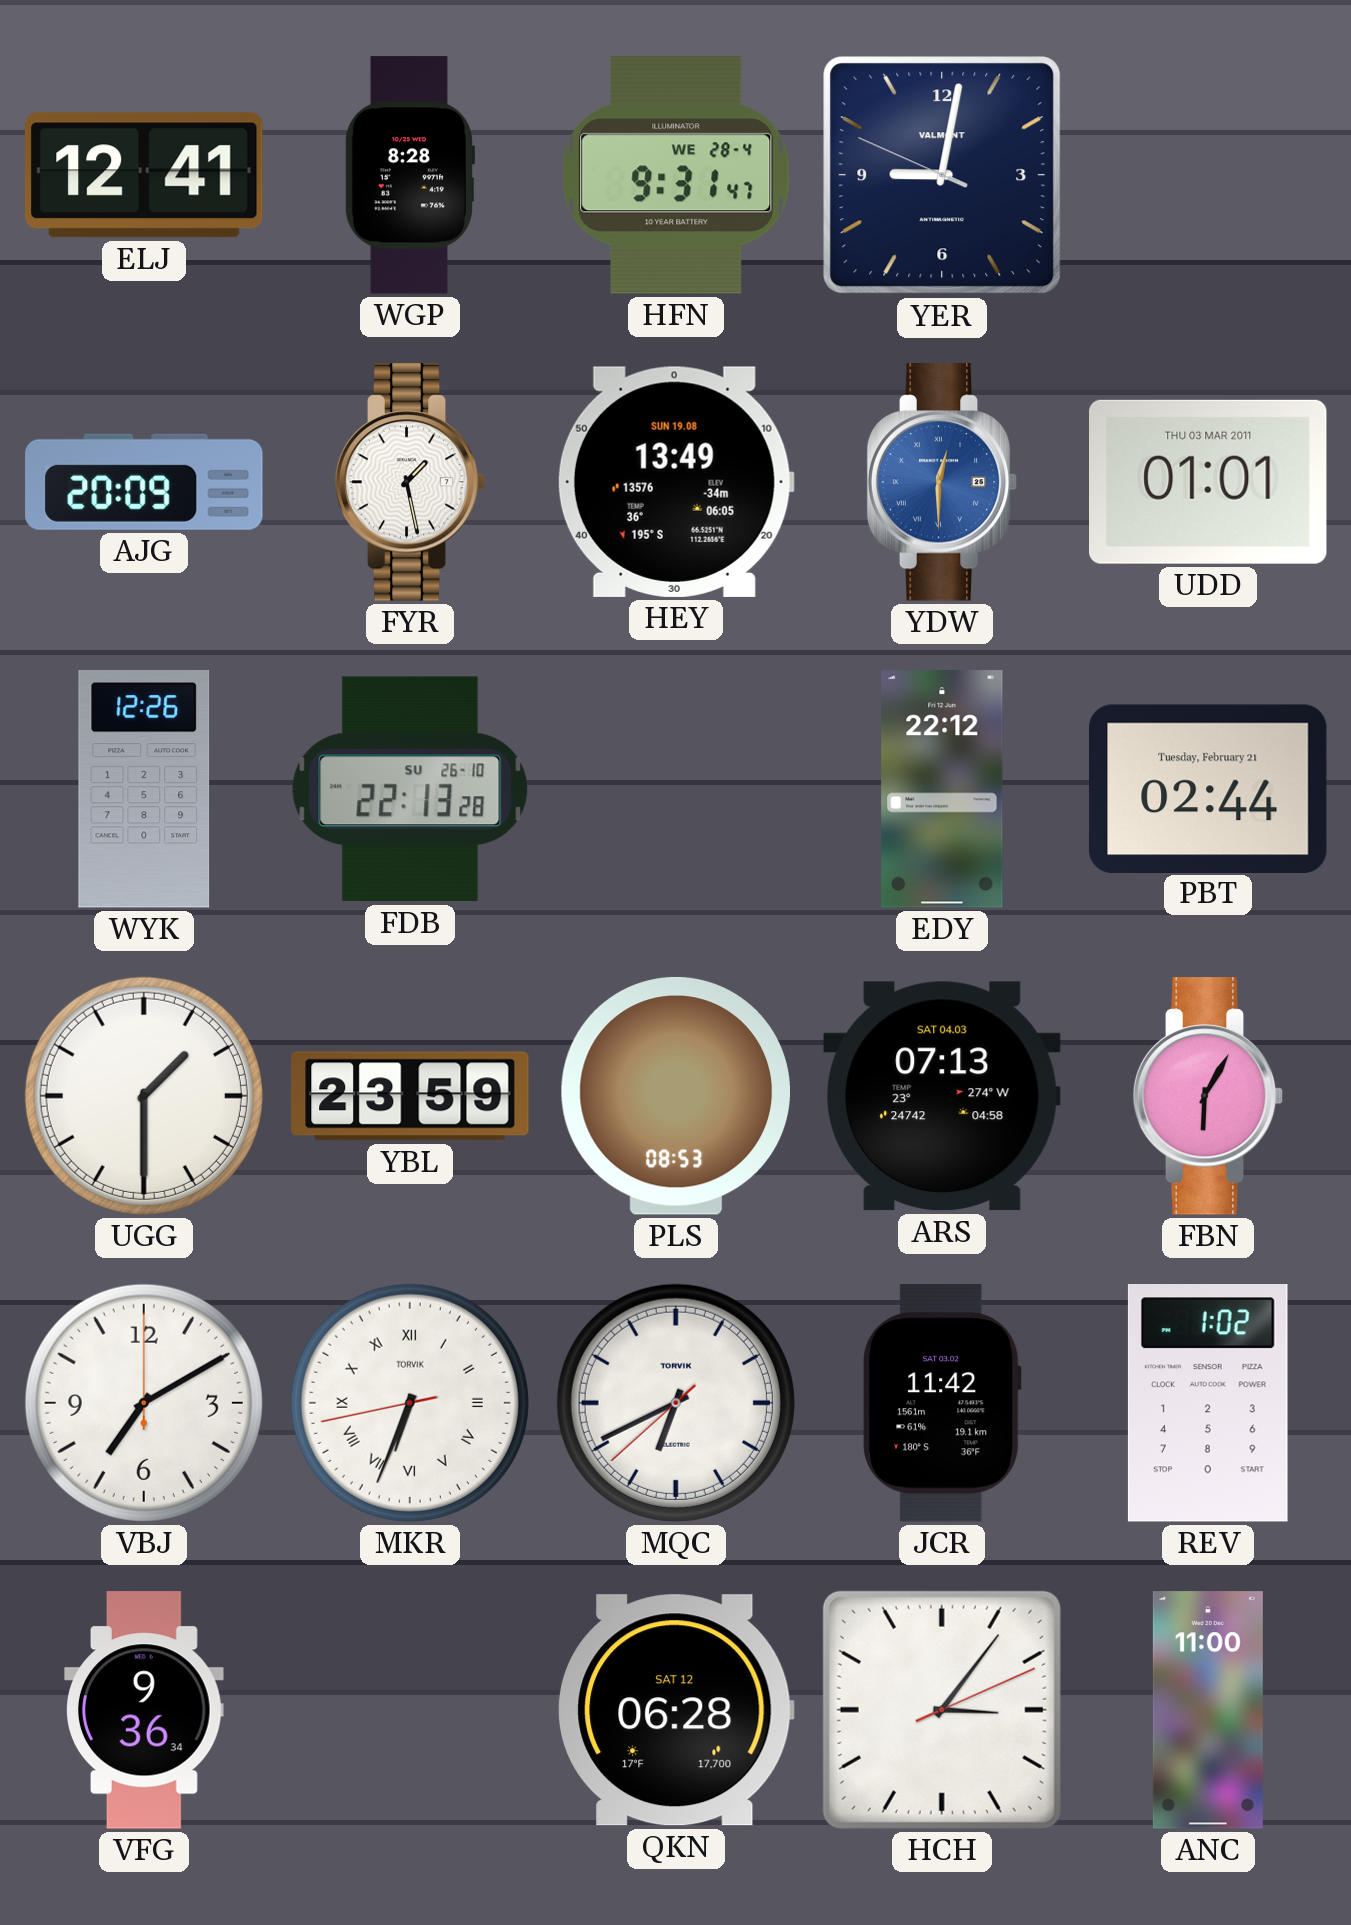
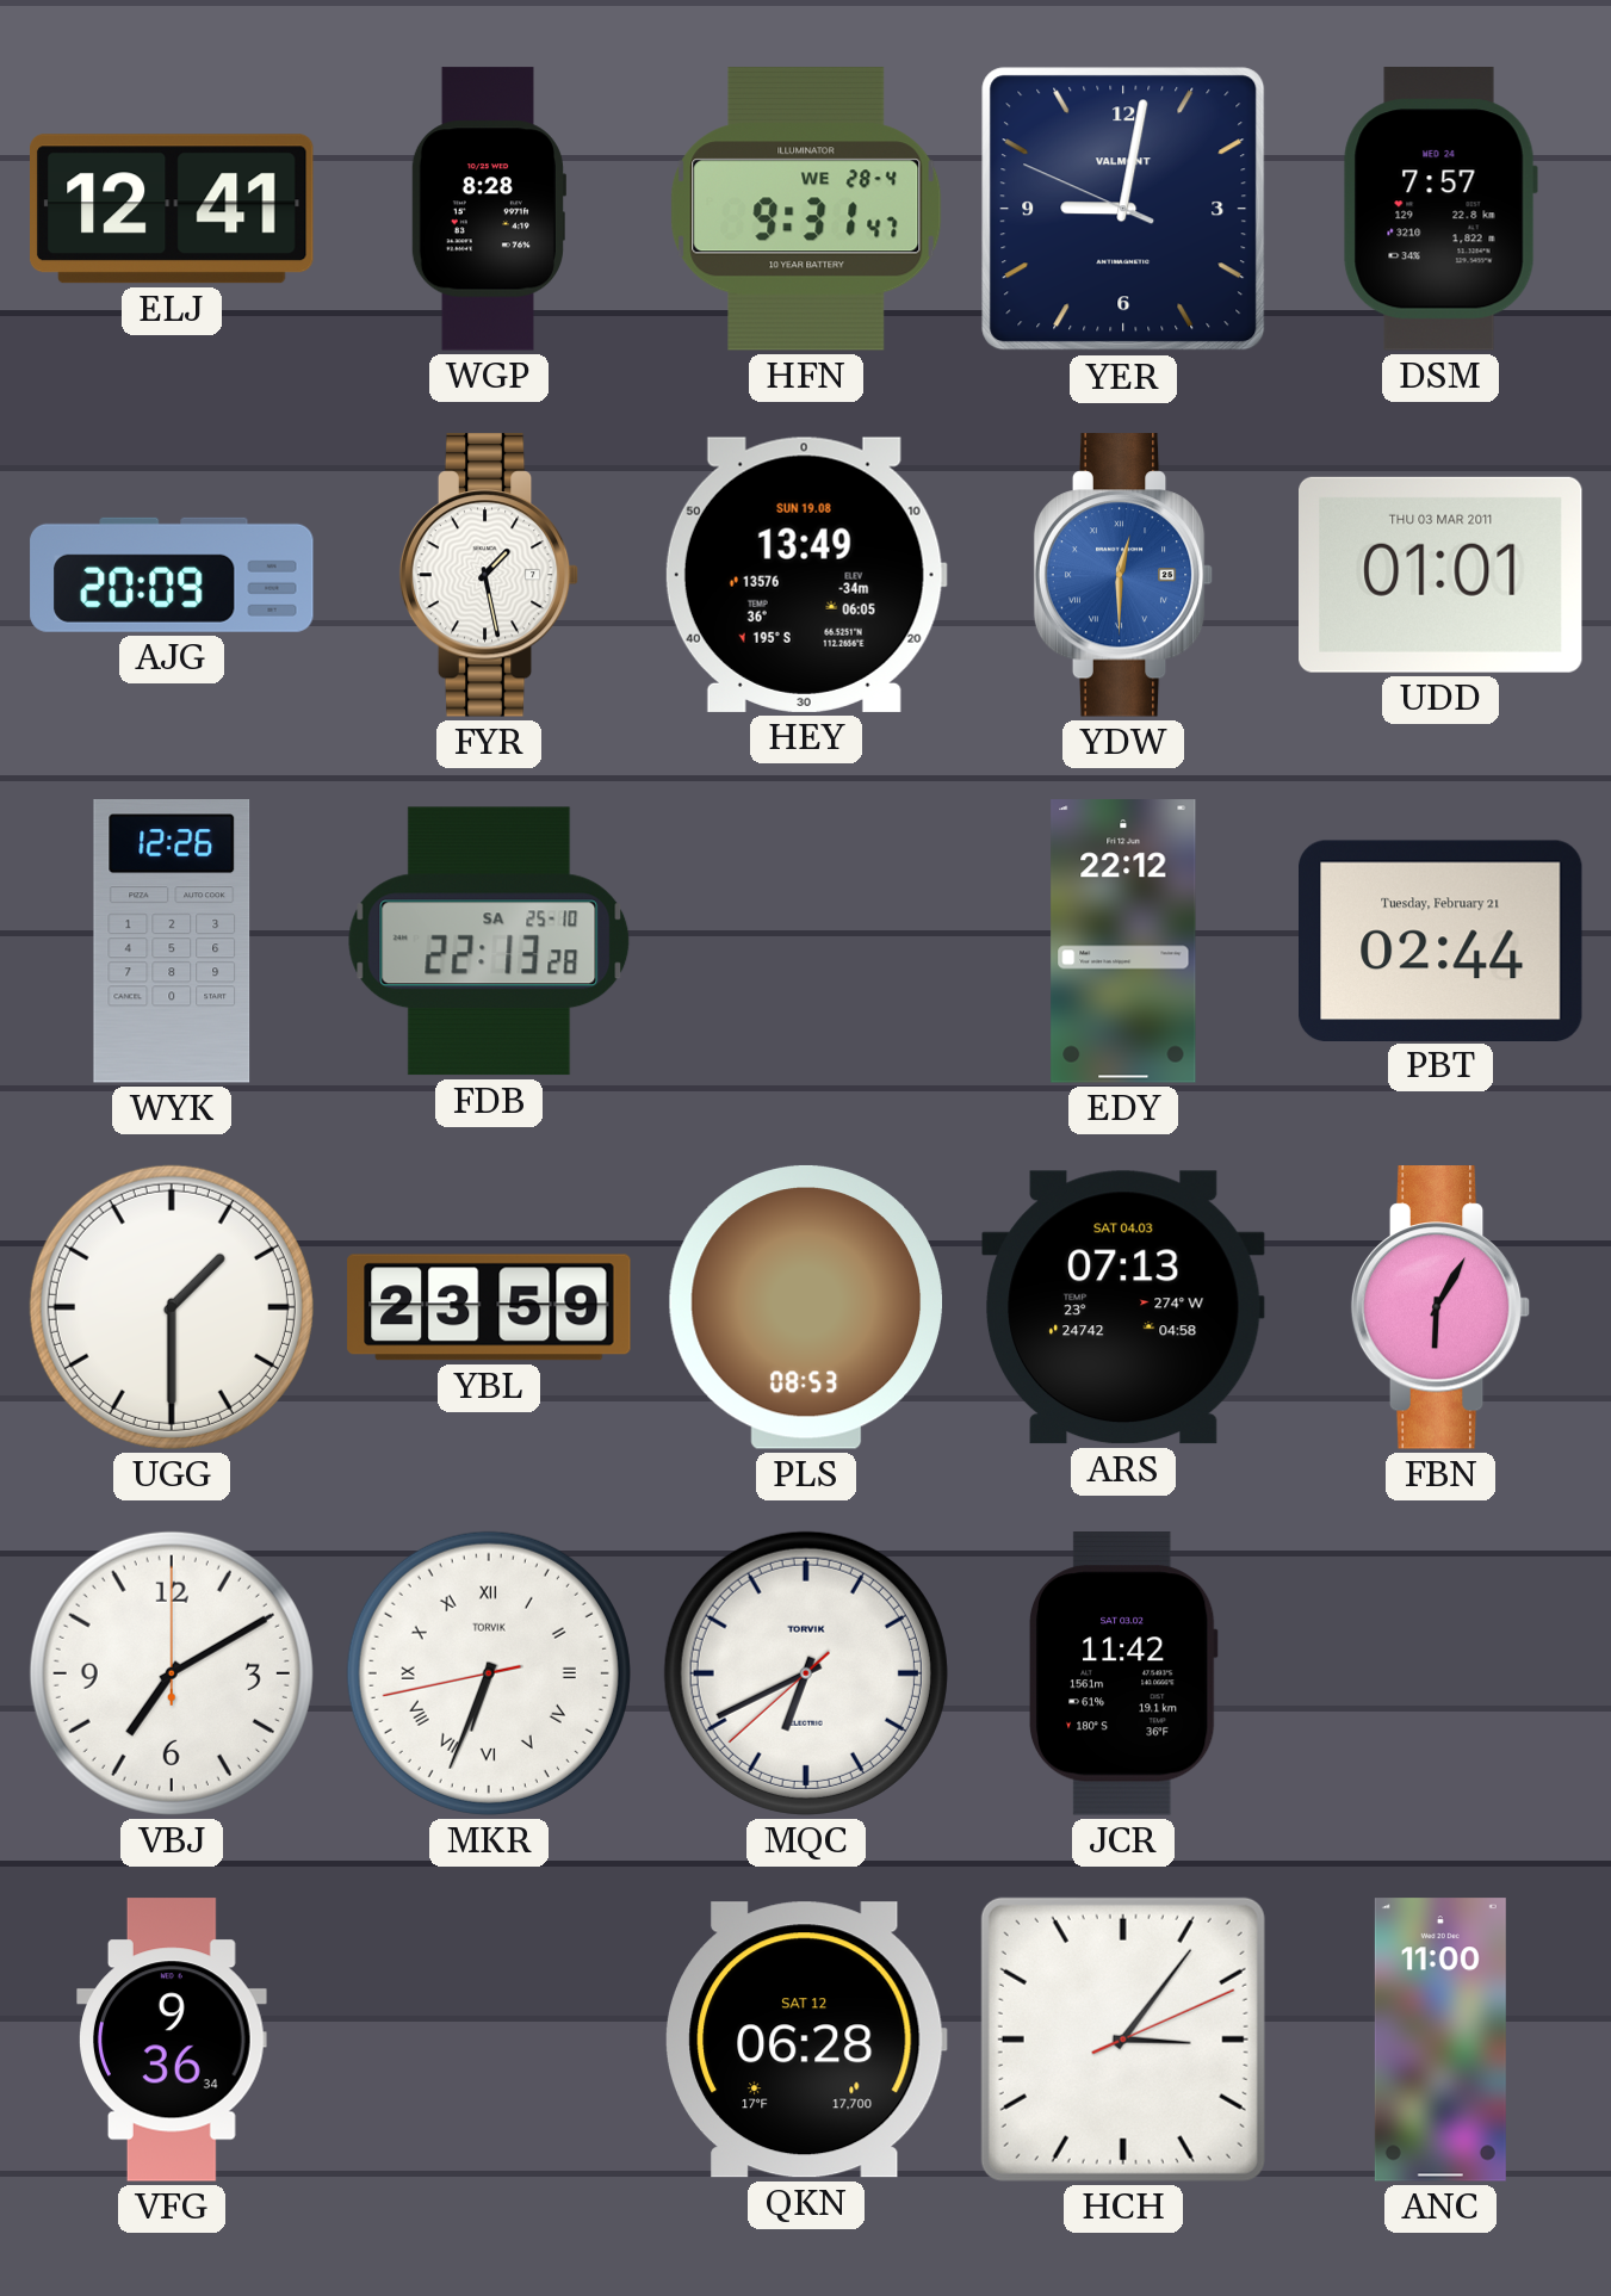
DSM: none -> 7:57
FDB date: SU 26-10 -> SA 25-10
REV: 1:02 -> none
